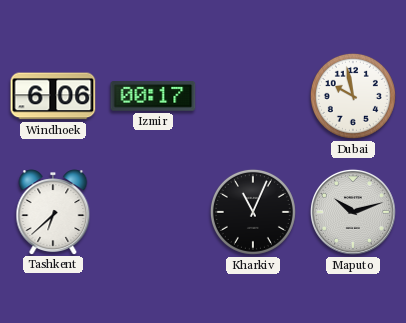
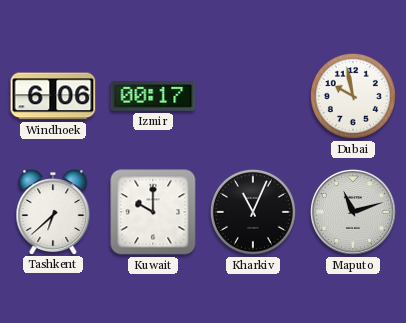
Kuwait: none -> 10:00
Maputo: 10:12 -> 11:12
